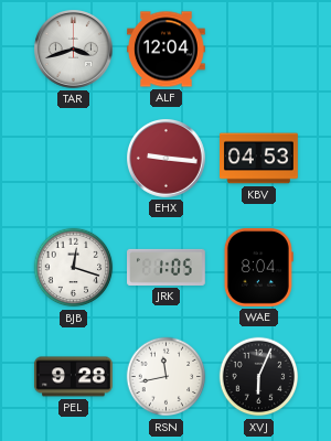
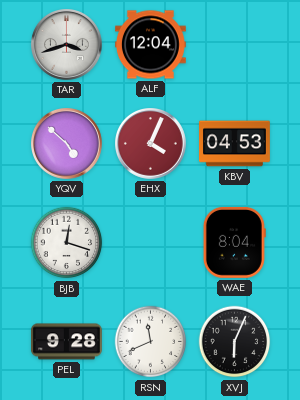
YQV: none -> 4:52
EHX: 9:16 -> 4:04
JRK: 1:05 -> none
RSN: 11:43 -> 11:41
